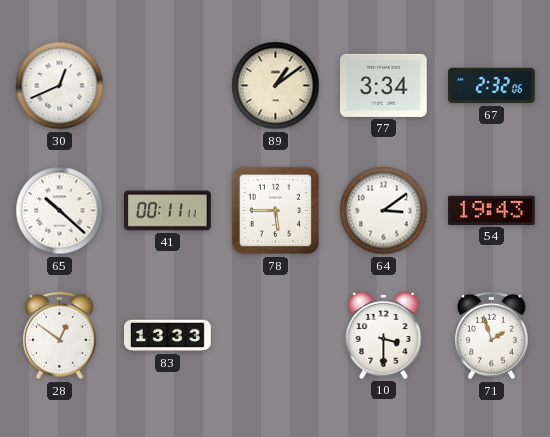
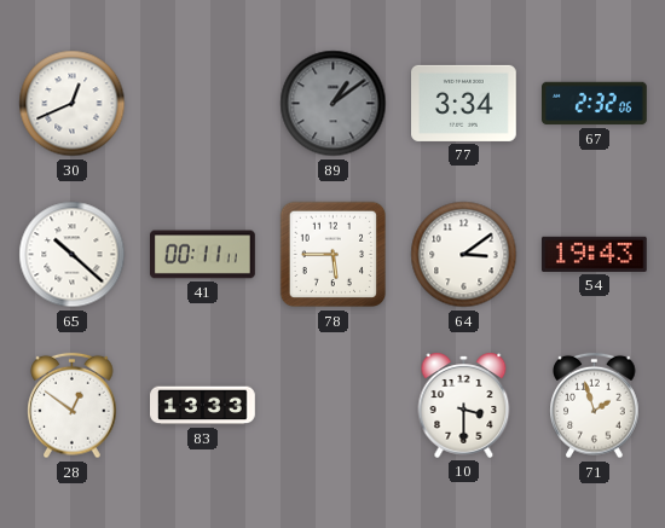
89 dial: cream -> grey
